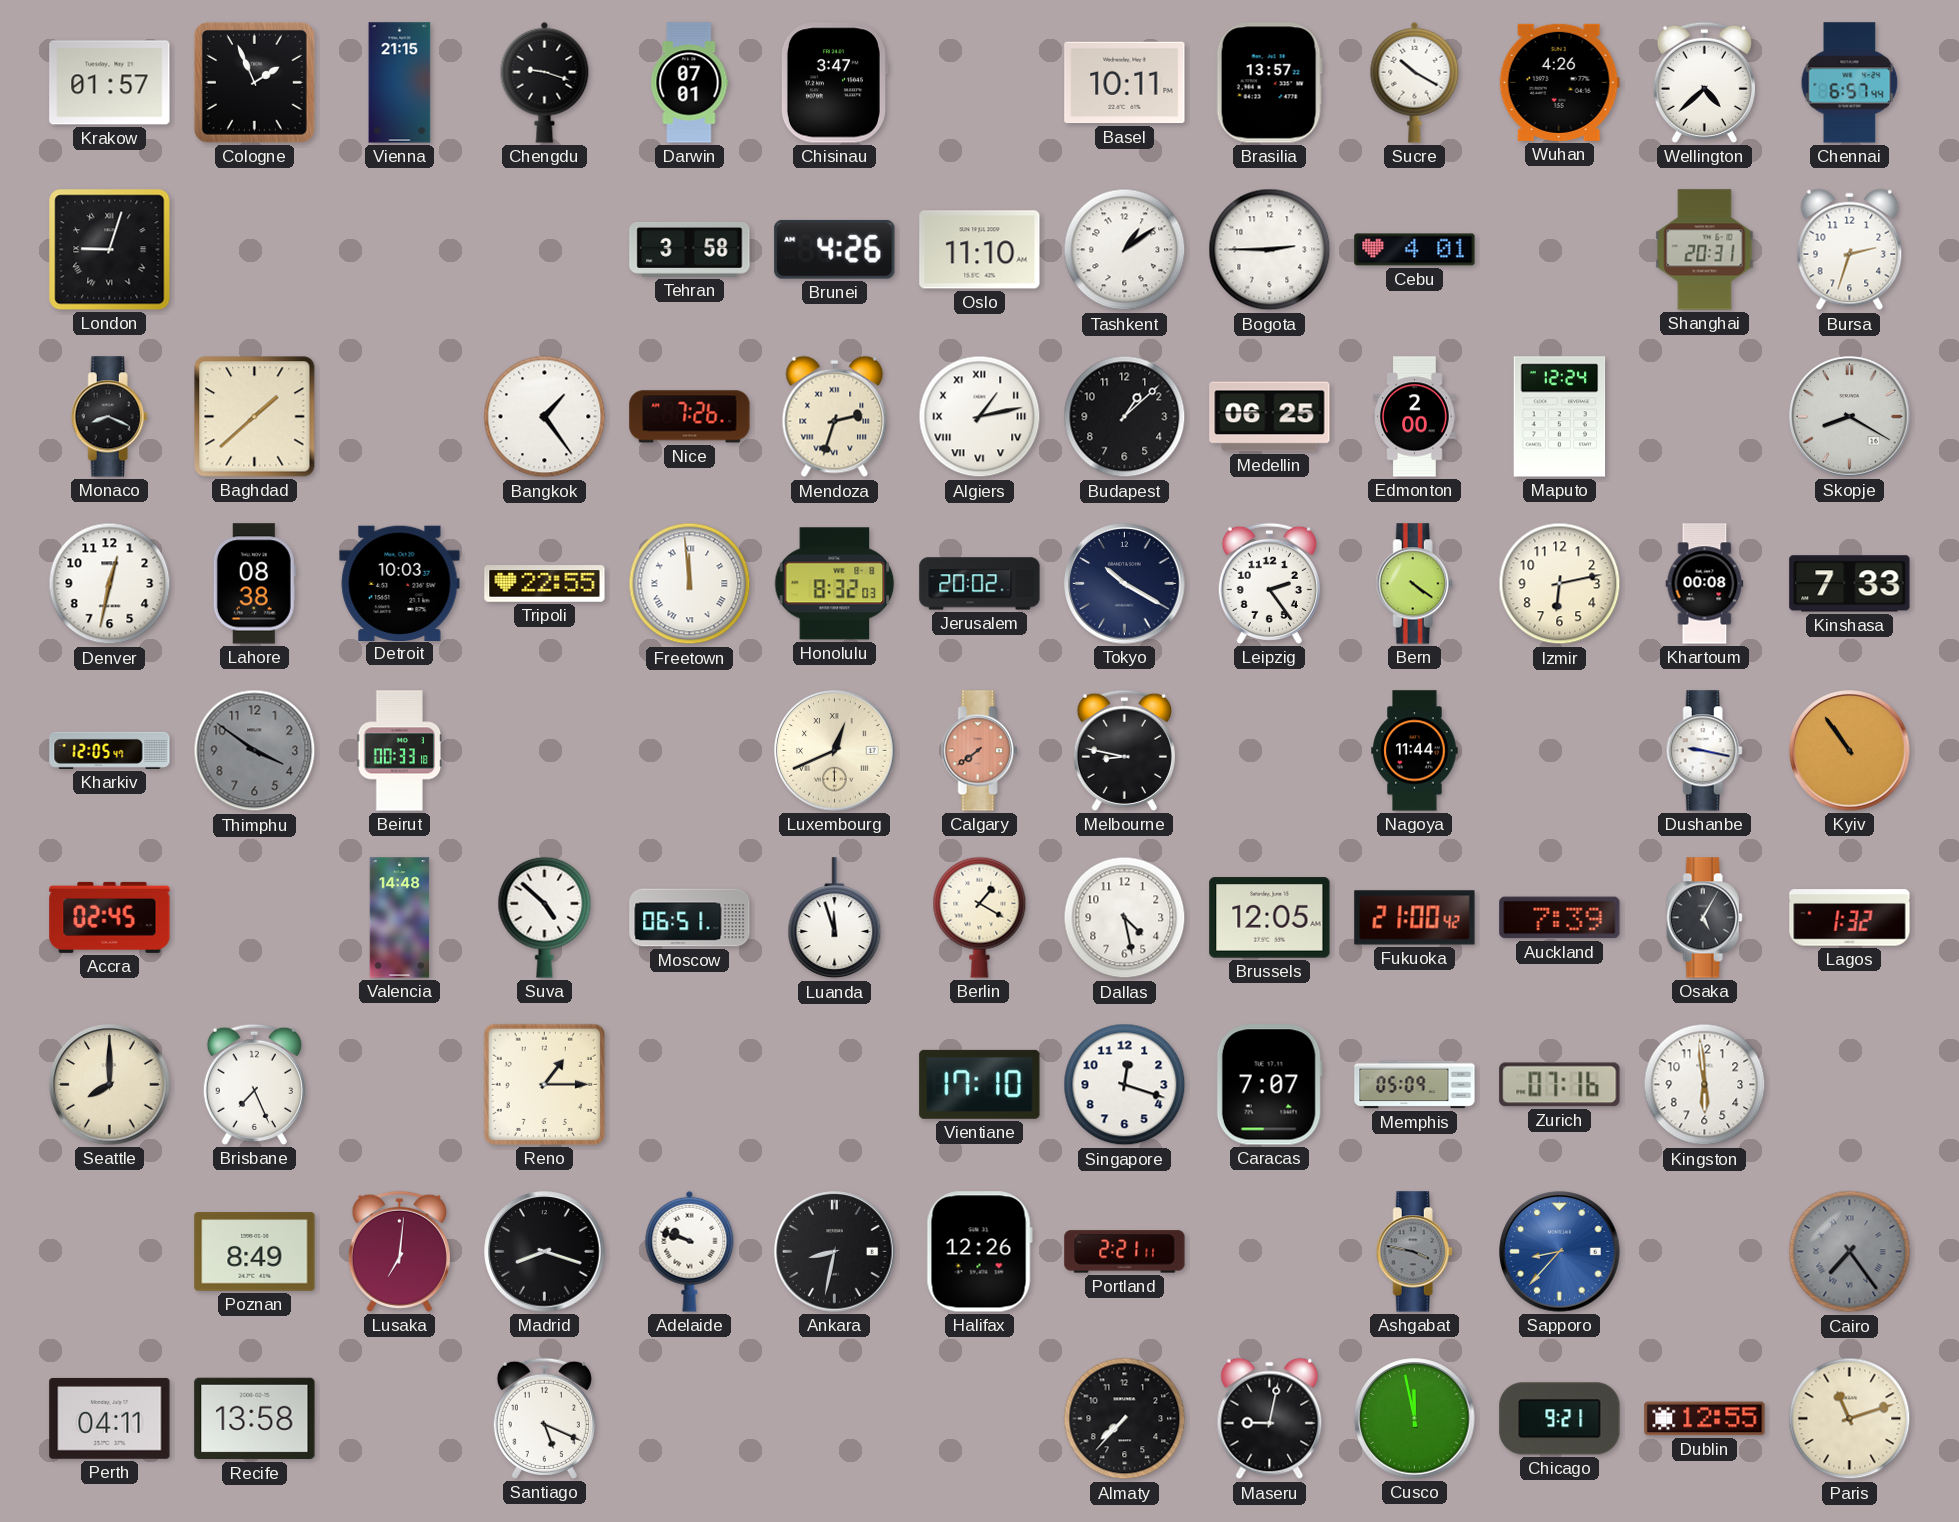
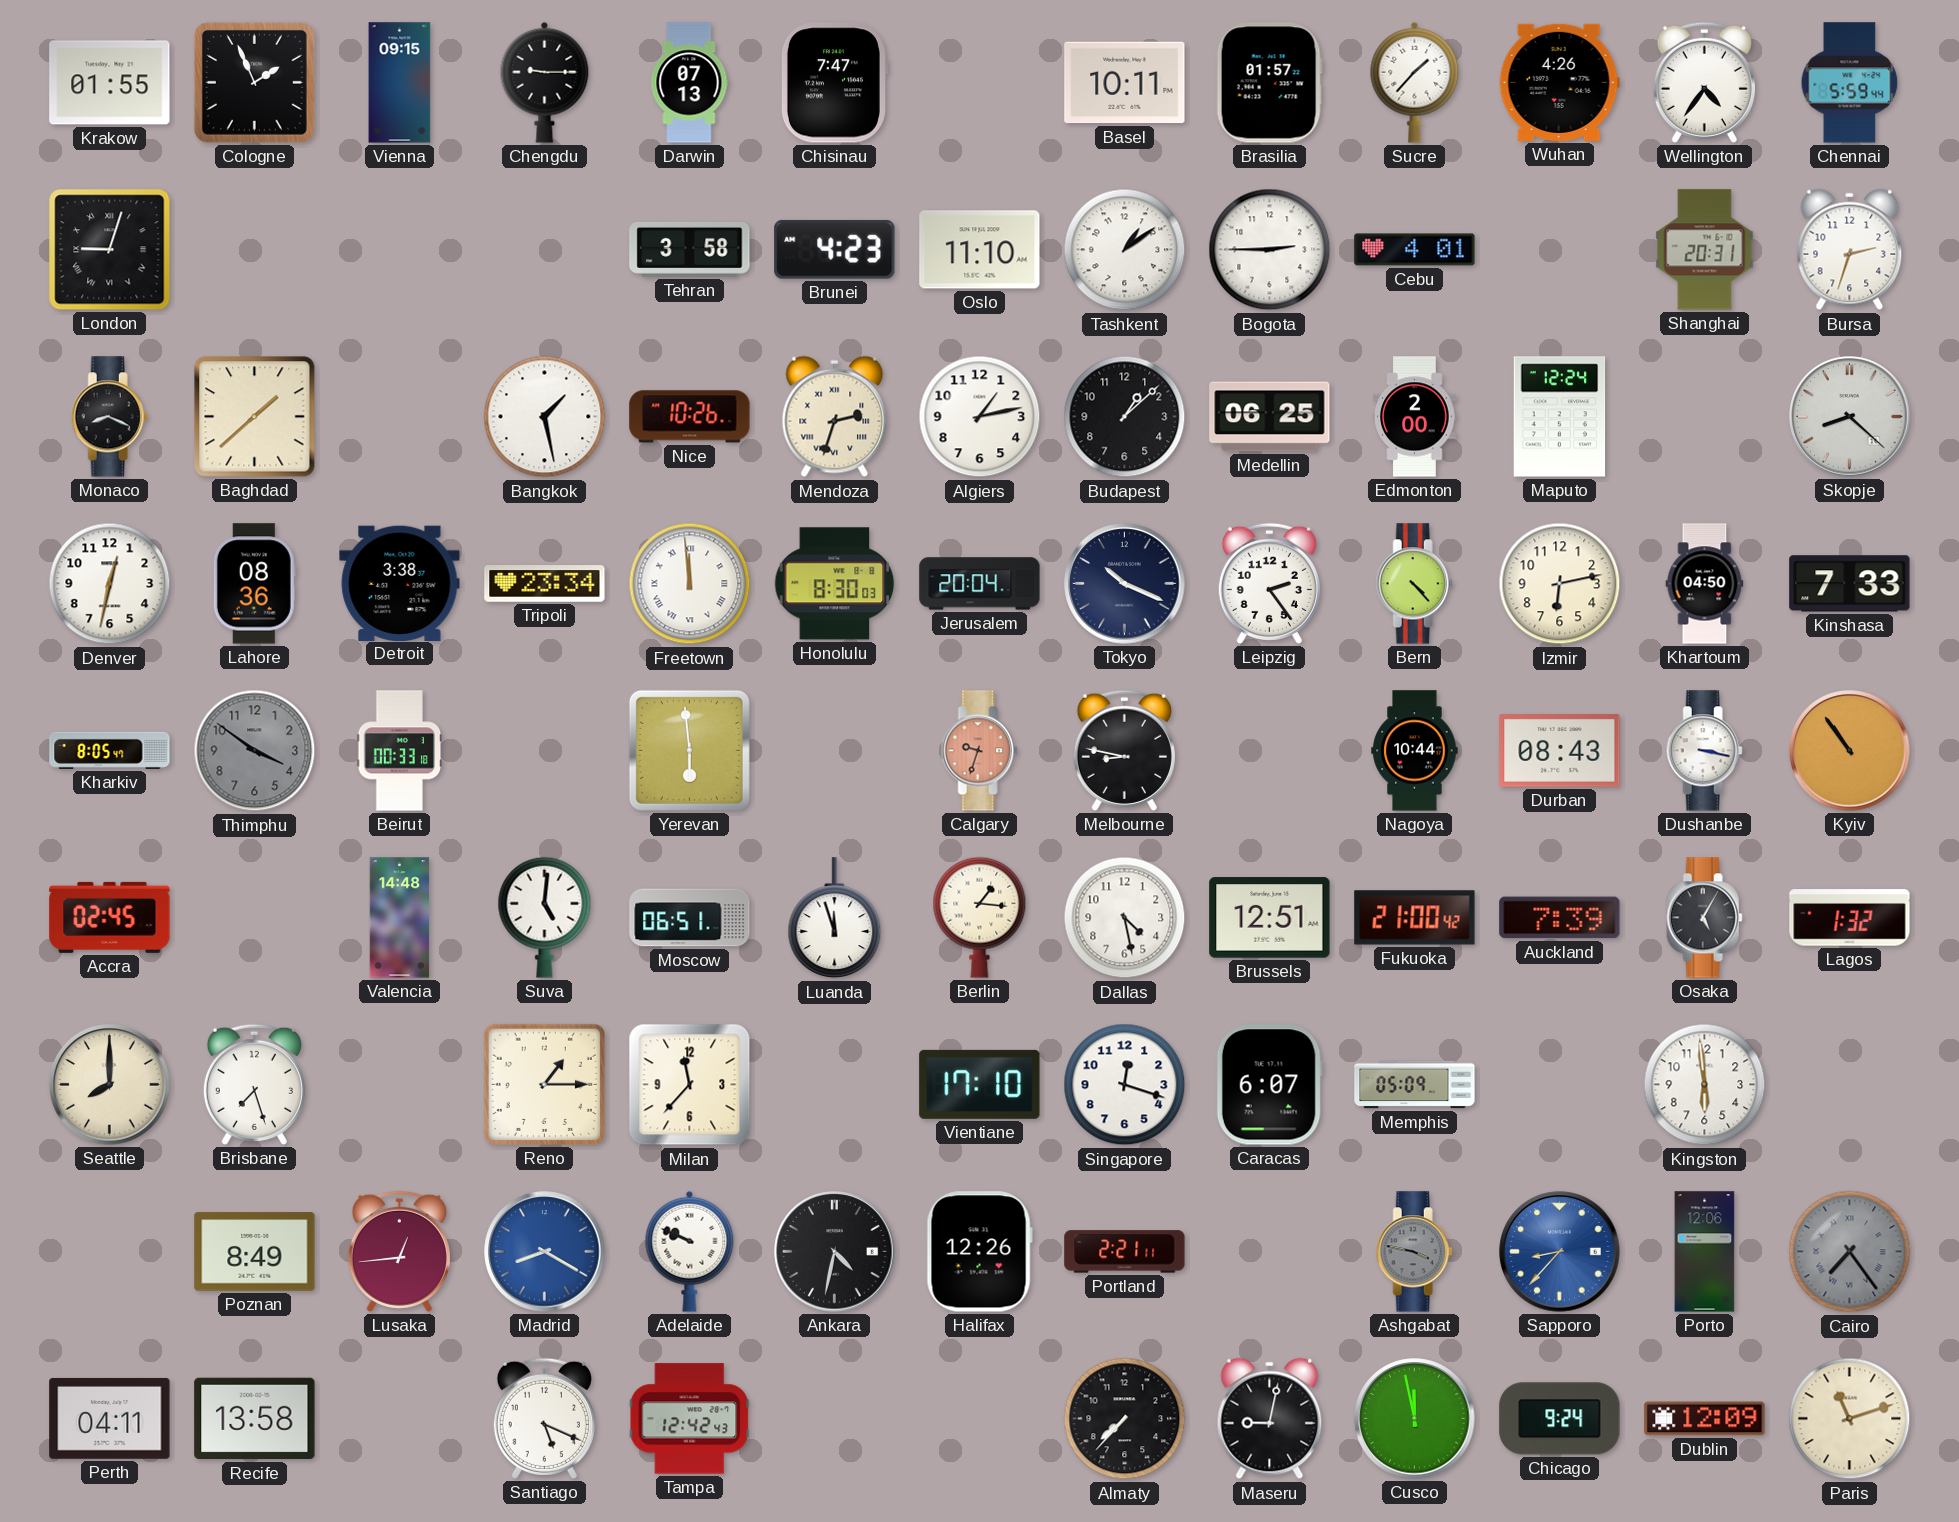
Krakow: 01:57 -> 01:55
Vienna: 21:15 -> 09:15
Chengdu: 9:18 -> 9:15
Darwin: 07:01 -> 07:13
Chisinau: 3:47 -> 7:47
Brasilia: 13:57 -> 01:57
Sucre: 10:20 -> 1:37
Wellington: 4:38 -> 4:36
Chennai: 6:57 -> 5:59
Brunei: 4:26 -> 4:23
Bangkok: 1:24 -> 1:28
Nice: 7:26 -> 10:26
Algiers numerals: Roman -> Arabic
Skopje: 8:20 -> 8:22
Lahore: 08:38 -> 08:36
Detroit: 10:03 -> 3:38
Tripoli: 22:55 -> 23:34
Honolulu: 8:32 -> 8:30
Jerusalem: 20:02 -> 20:04
Tokyo: 10:20 -> 10:19
Bern: 4:21 -> 4:23
Khartoum: 00:08 -> 04:50
Kharkiv: 12:05 -> 8:05
Yerevan: none -> 5:59
Luxembourg: 12:41 -> none
Calgary: 7:39 -> 9:33
Nagoya: 11:44 -> 10:44
Durban: none -> 08:43
Dushanbe: 9:17 -> 3:17
Suva: 4:52 -> 5:01
Berlin: 1:20 -> 1:16
Brussels: 12:05 -> 12:51
Brisbane: 7:26 -> 7:27
Milan: none -> 11:37
Caracas: 7:07 -> 6:07
Zurich: 07:16 -> none
Lusaka: 7:01 -> 12:44
Madrid: 8:18 -> 8:20
Madrid dial: black -> blue
Adelaide: 9:48 -> 9:49
Ankara: 8:32 -> 4:32
Porto: none -> 12:06
Tampa: none -> 12:42
Chicago: 9:21 -> 9:24
Dublin: 12:55 -> 12:09
